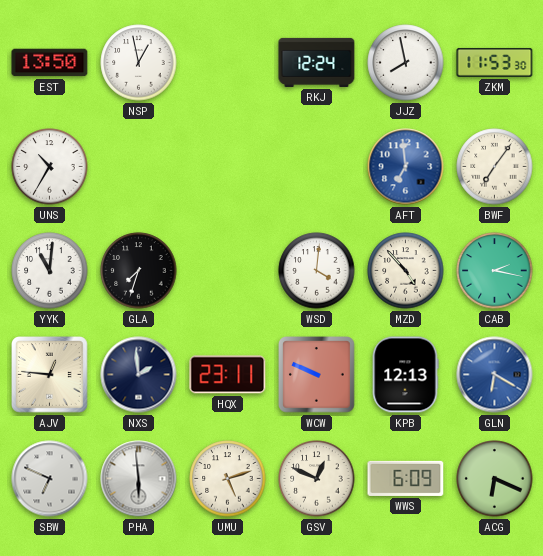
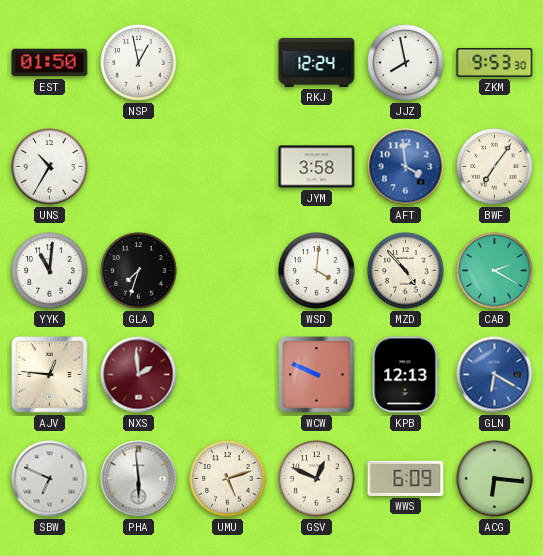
EST: 13:50 -> 01:50
ZKM: 11:53 -> 9:53
JYM: none -> 3:58
AFT: 6:59 -> 3:59
CAB: 2:17 -> 2:20
NXS dial: navy -> burgundy
HQX: 23:11 -> none
ACG: 6:19 -> 6:16
